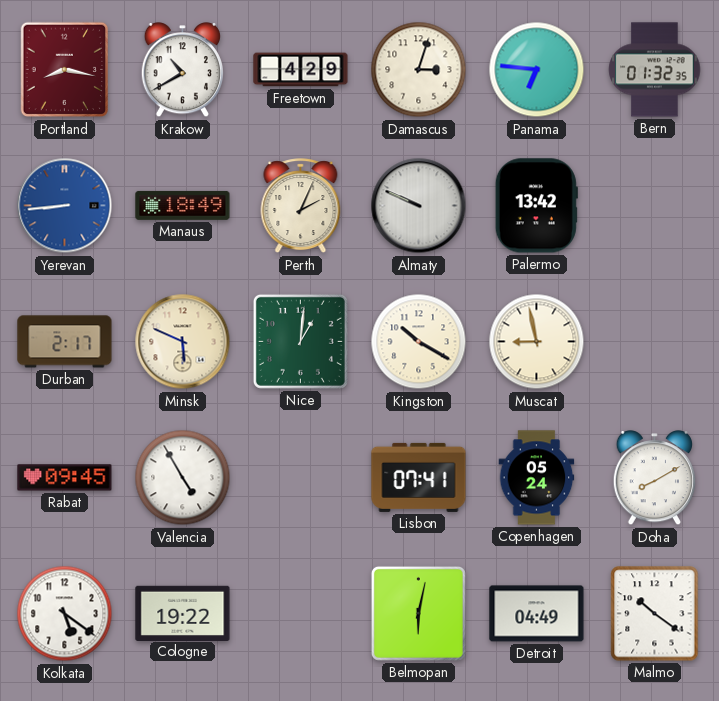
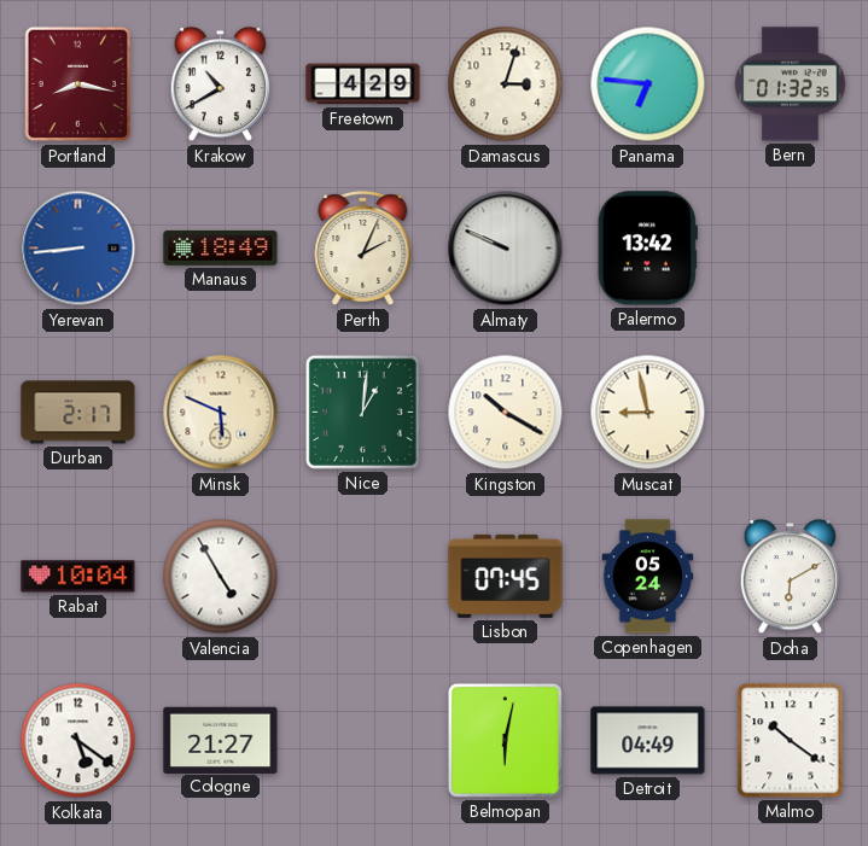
Rabat: 09:45 -> 10:04
Lisbon: 07:41 -> 07:45
Doha: 8:10 -> 6:10
Cologne: 19:22 -> 21:27
